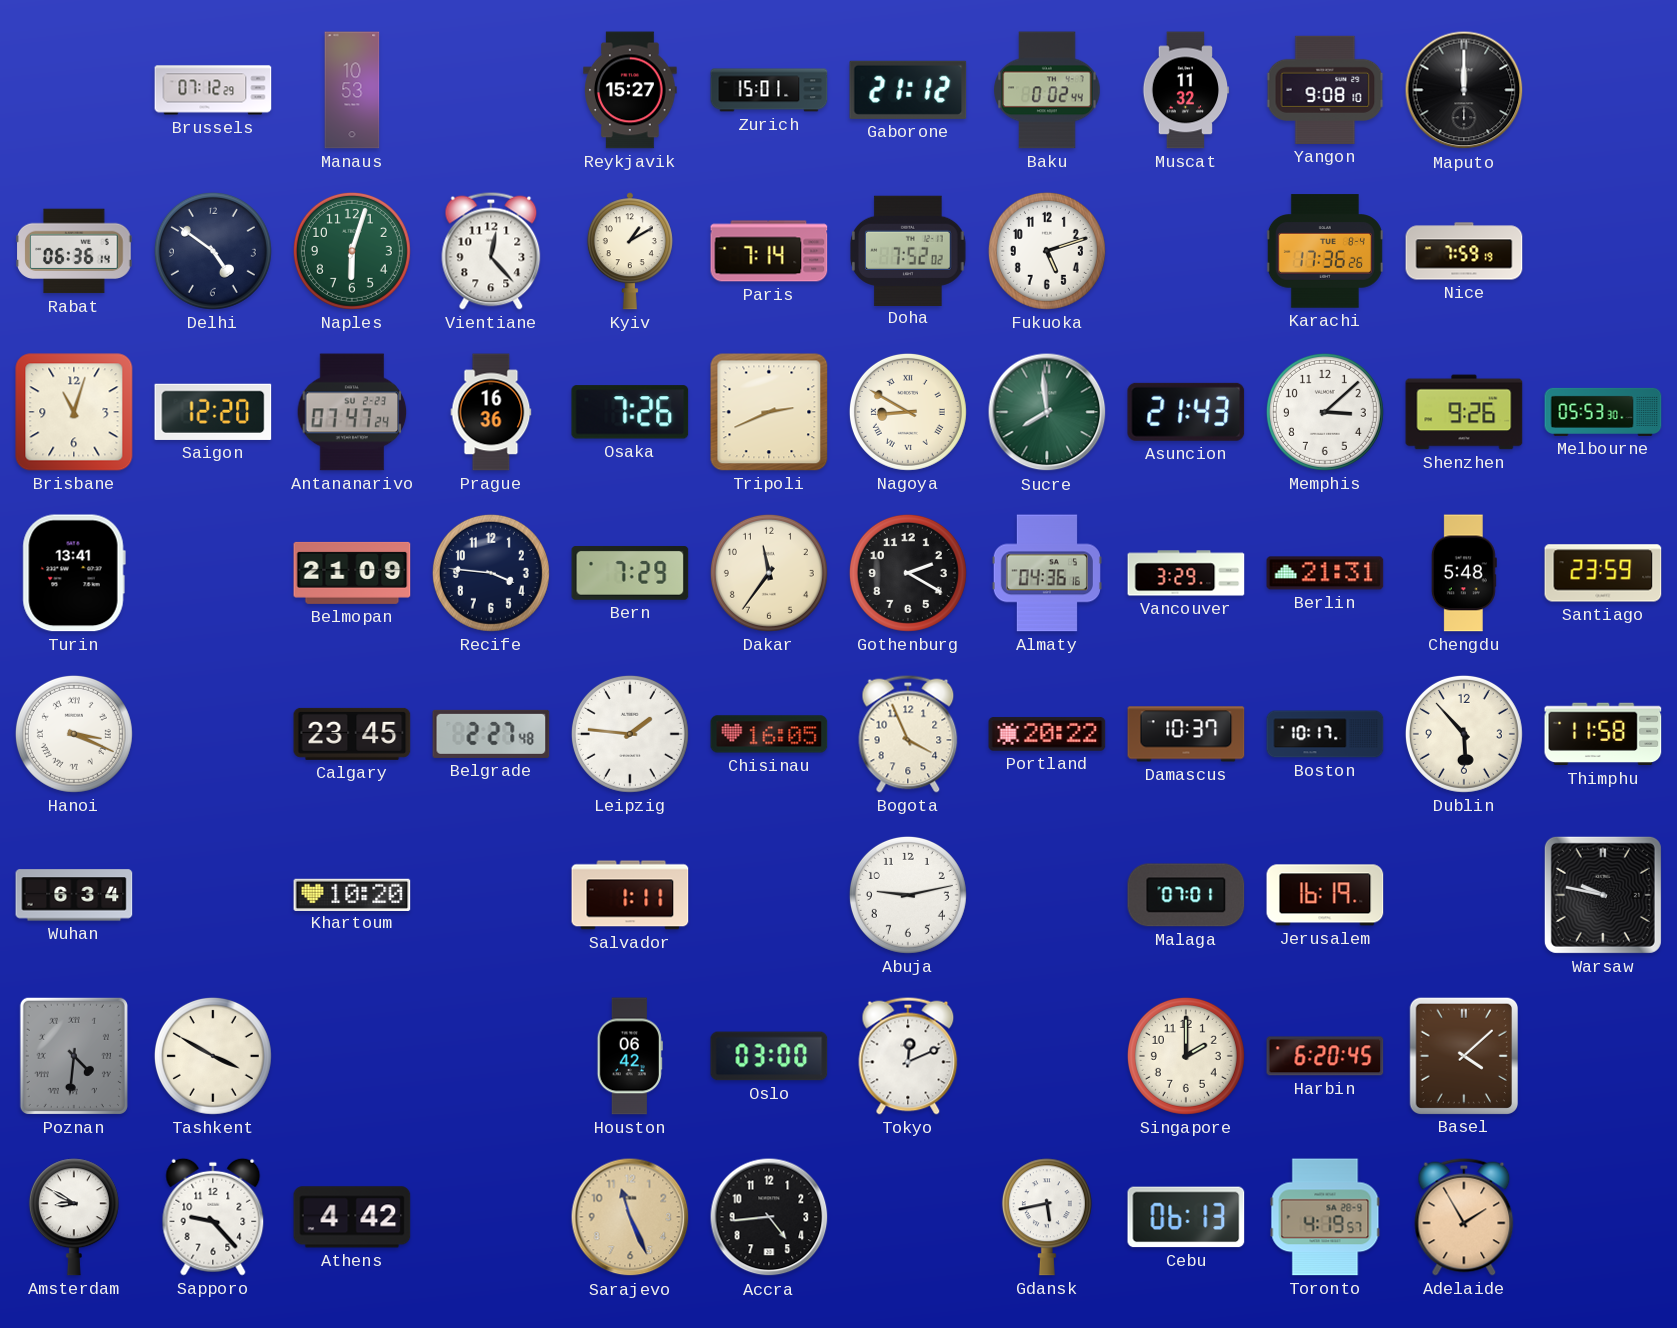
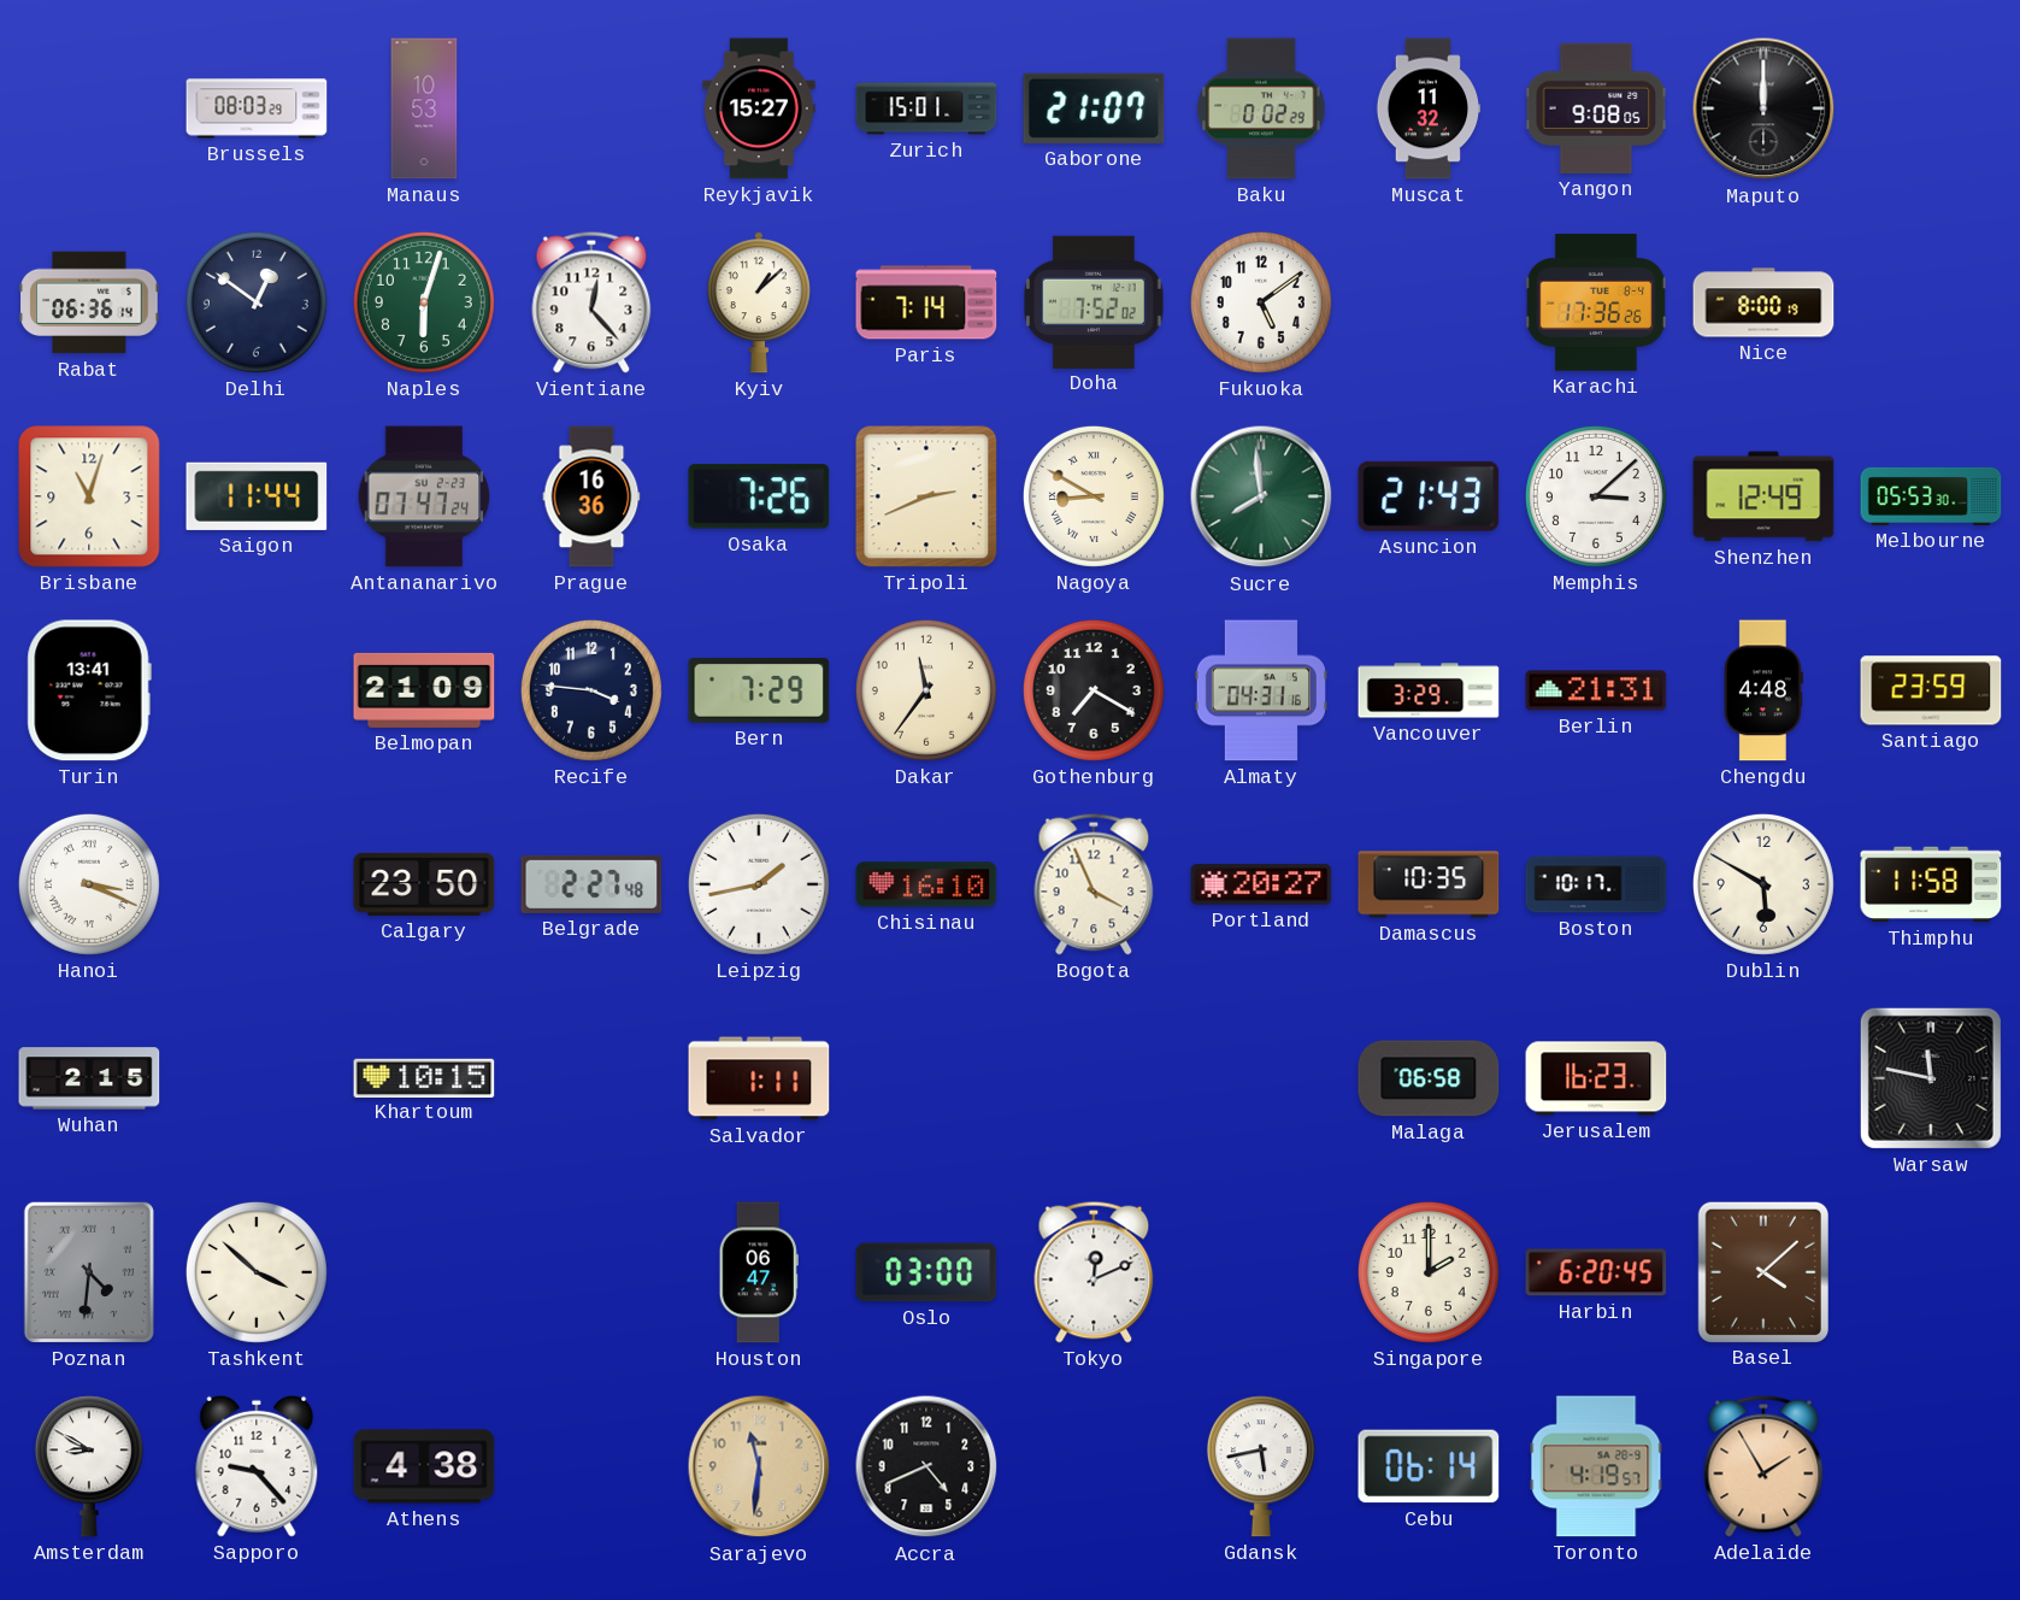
Brussels: 07:12 -> 08:03
Gaborone: 21:12 -> 21:07
Baku: 0:02:44 -> 0:02:29
Yangon: 9:08:10 -> 9:08:05
Delhi: 4:51 -> 12:51
Kyiv: 1:10 -> 1:08
Fukuoka: 5:12 -> 5:09
Nice: 7:59 -> 8:00
Saigon: 12:20 -> 11:44
Shenzhen: 9:26 -> 12:49
Gothenburg: 2:20 -> 7:20
Almaty: 04:36 -> 04:31
Chengdu: 5:48 -> 4:48
Calgary: 23:45 -> 23:50
Leipzig: 1:46 -> 1:43
Chisinau: 16:05 -> 16:10
Portland: 20:22 -> 20:27
Damascus: 10:37 -> 10:35
Dublin: 5:53 -> 5:50
Wuhan: 6:34 -> 2:15
Khartoum: 10:20 -> 10:15
Abuja: 9:13 -> none
Malaga: 07:01 -> 06:58
Jerusalem: 16:19 -> 16:23
Warsaw: 9:47 -> 11:47
Tashkent: 3:50 -> 3:52
Houston: 06:42 -> 06:47
Athens: 4:42 -> 4:38
Sarajevo: 11:26 -> 11:31
Accra: 4:44 -> 4:41
Cebu: 06:13 -> 06:14
